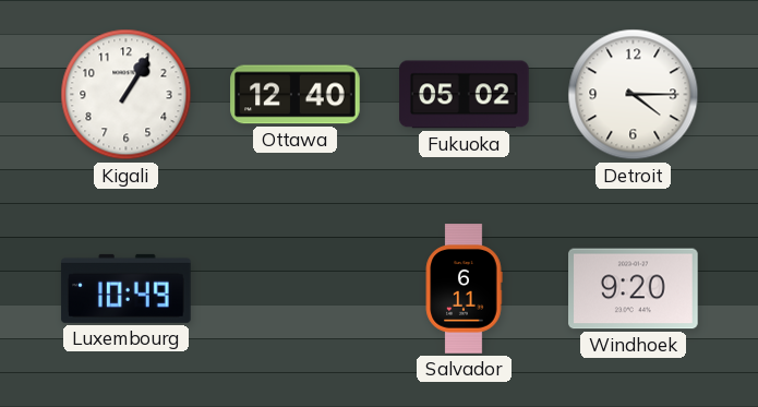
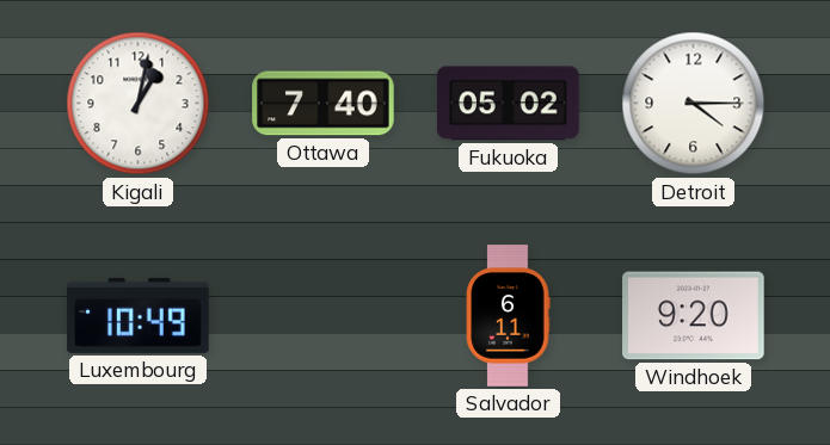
Kigali: 1:05 -> 1:02
Ottawa: 12:40 -> 7:40
